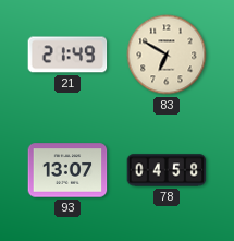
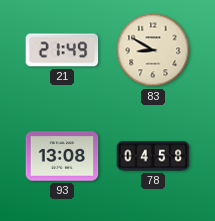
83: 6:50 -> 8:50
93: 13:07 -> 13:08
